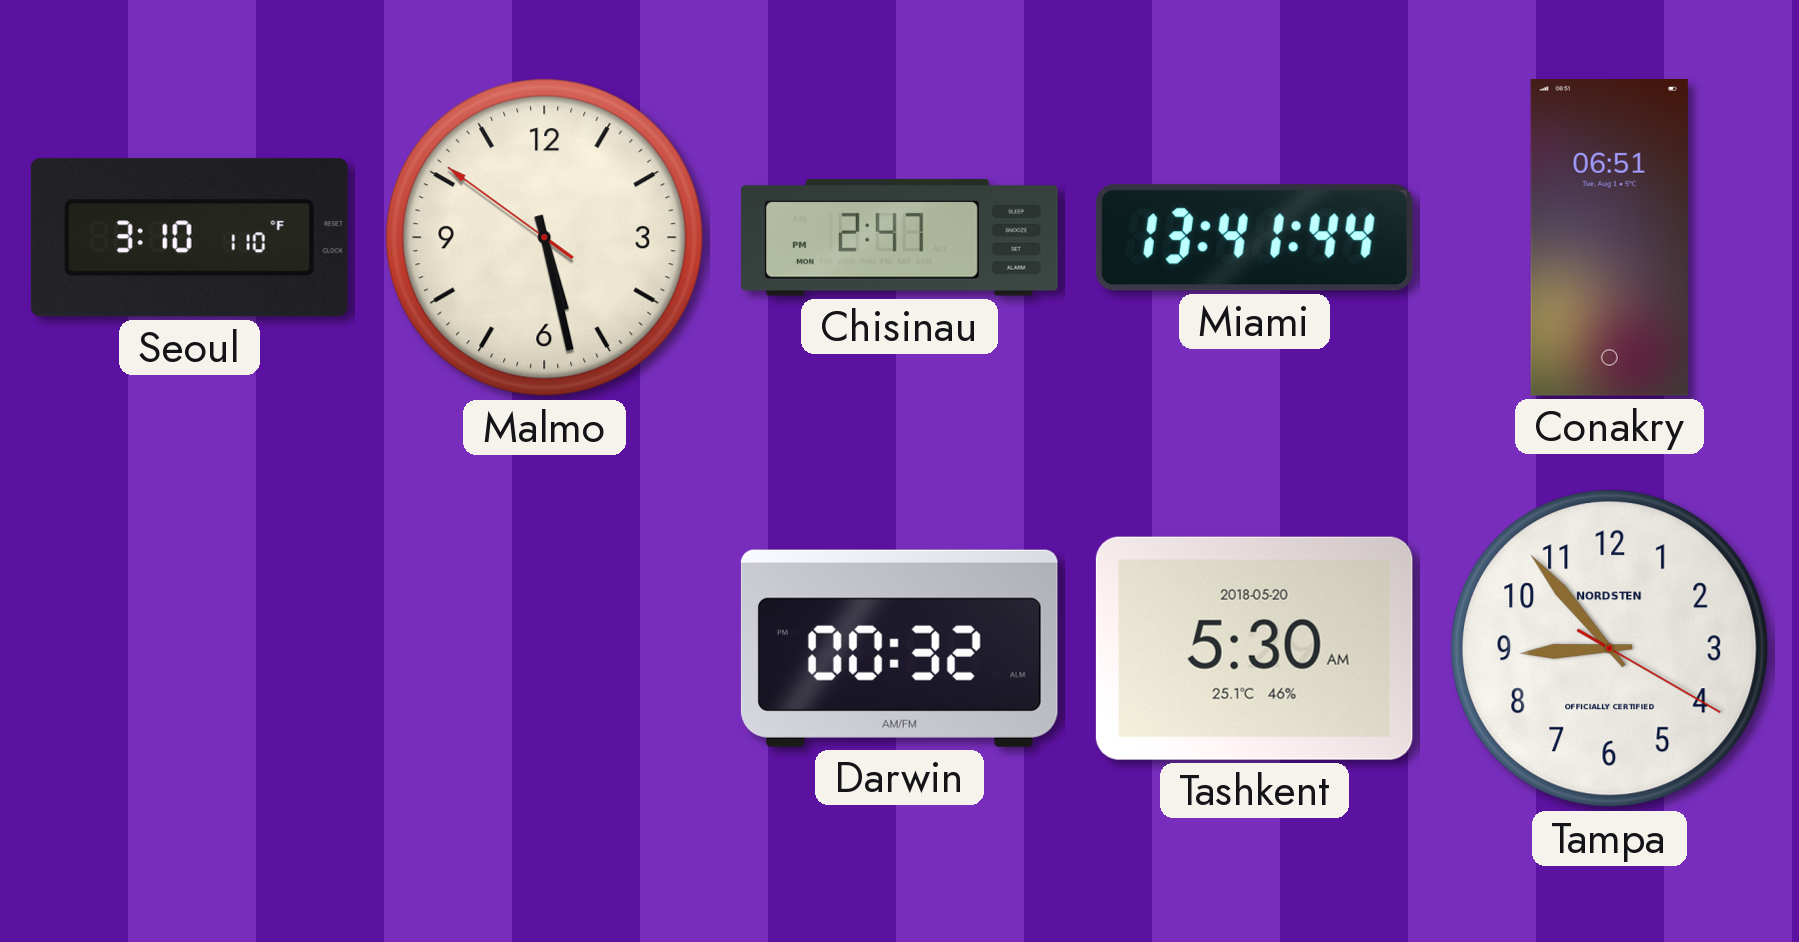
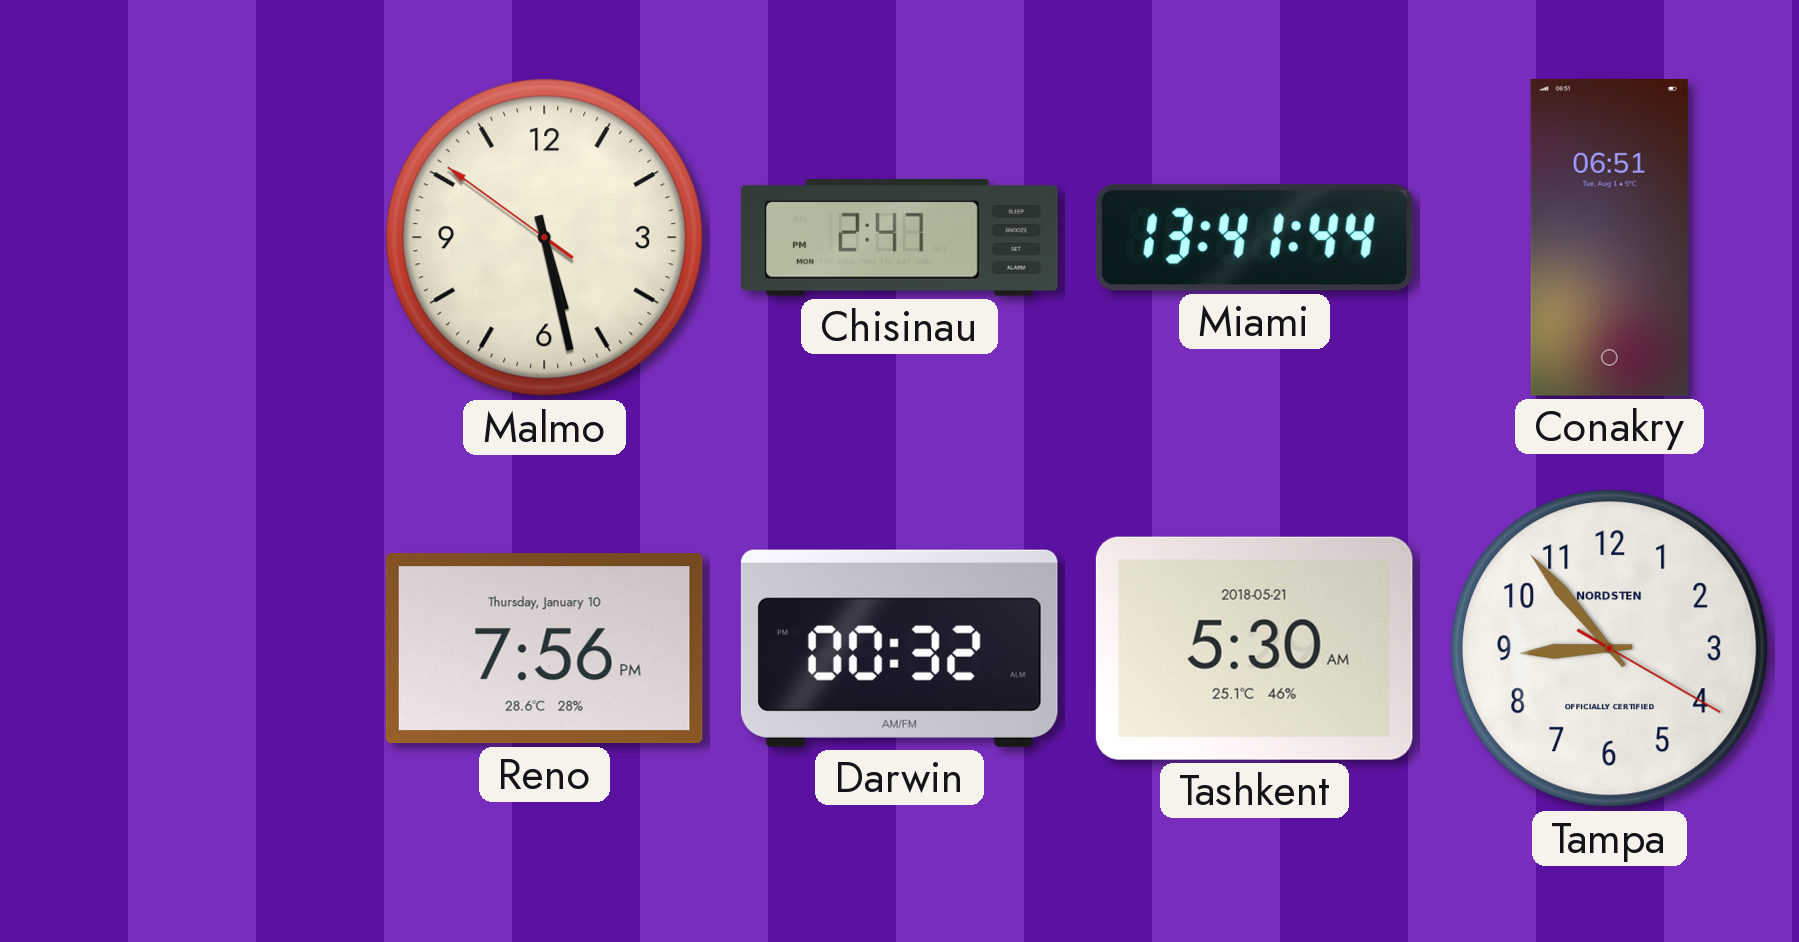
Seoul: 3:10 -> none
Reno: none -> 7:56
Tashkent date: 2018-05-20 -> 2018-05-21
